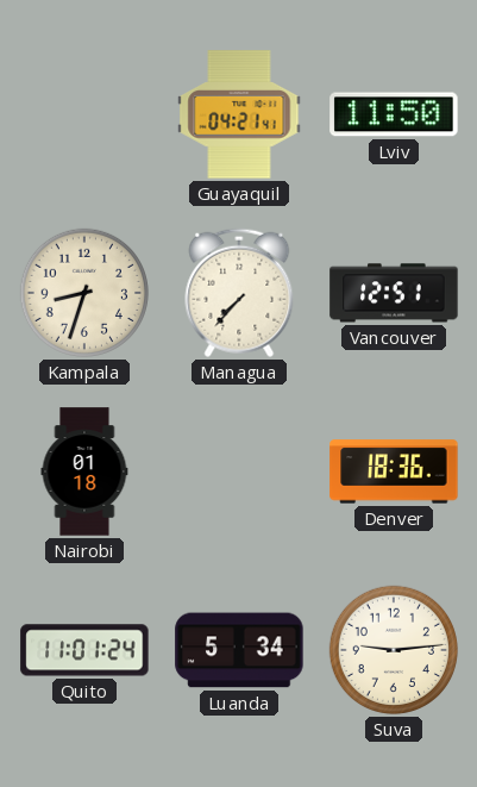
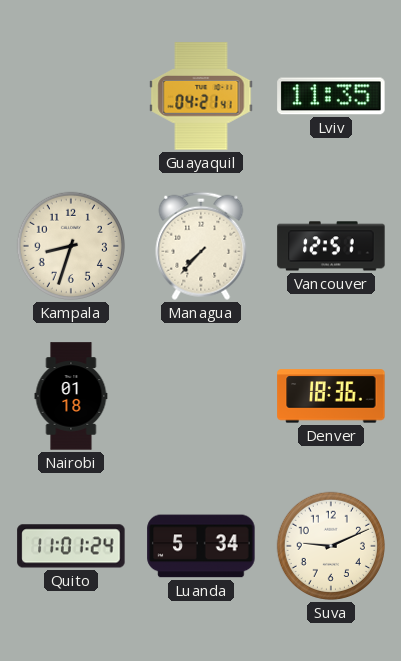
Lviv: 11:50 -> 11:35
Suva: 9:14 -> 9:11
